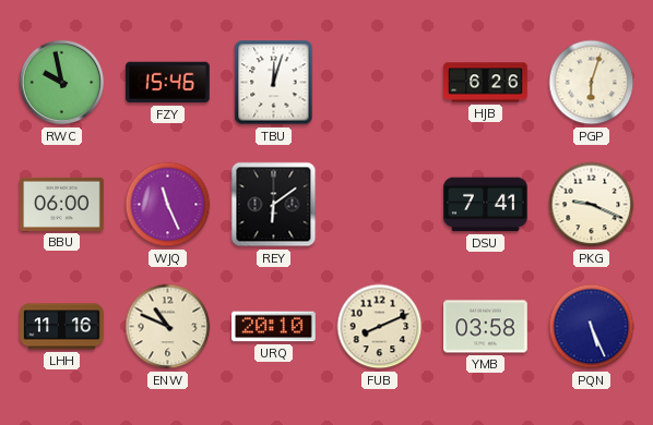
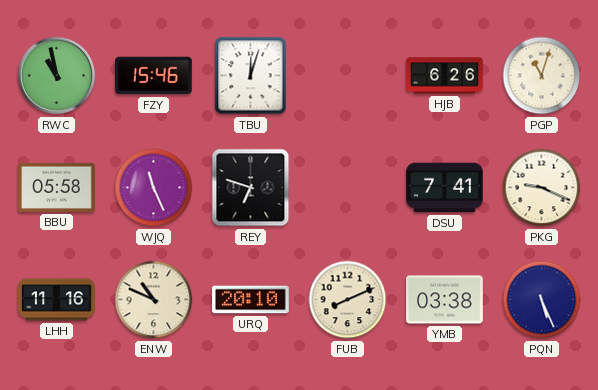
RWC: 9:58 -> 10:58
PGP: 6:03 -> 11:03
BBU: 06:00 -> 05:58
REY: 6:09 -> 6:48
YMB: 03:58 -> 03:38
